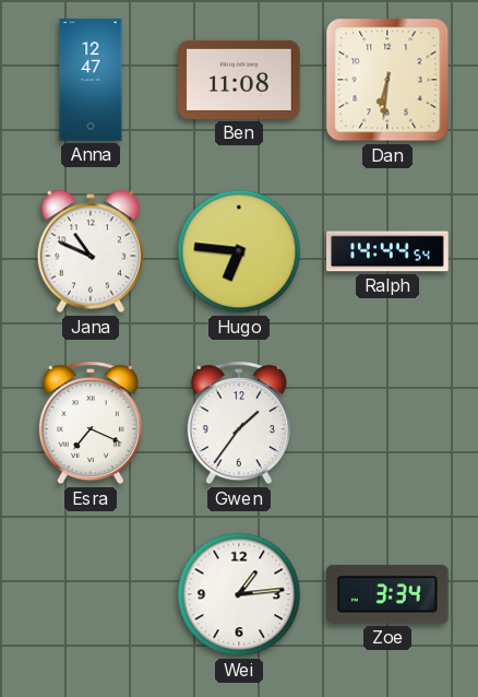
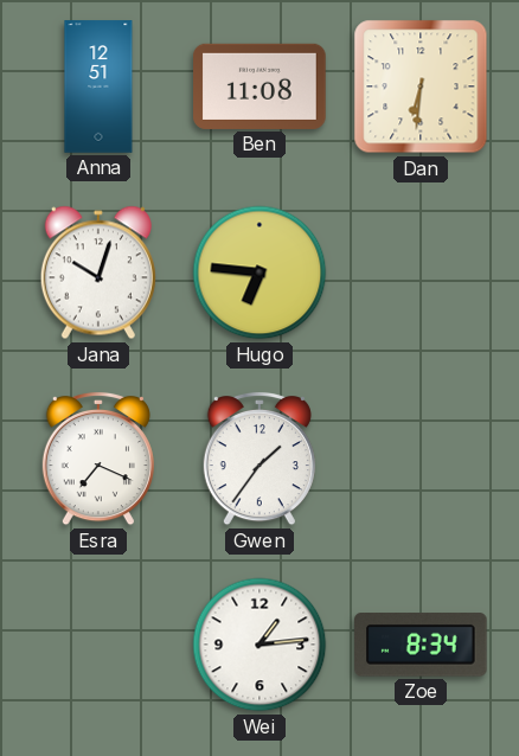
Anna: 12:47 -> 12:51
Jana: 10:49 -> 10:03
Ralph: 14:44 -> none
Zoe: 3:34 -> 8:34
